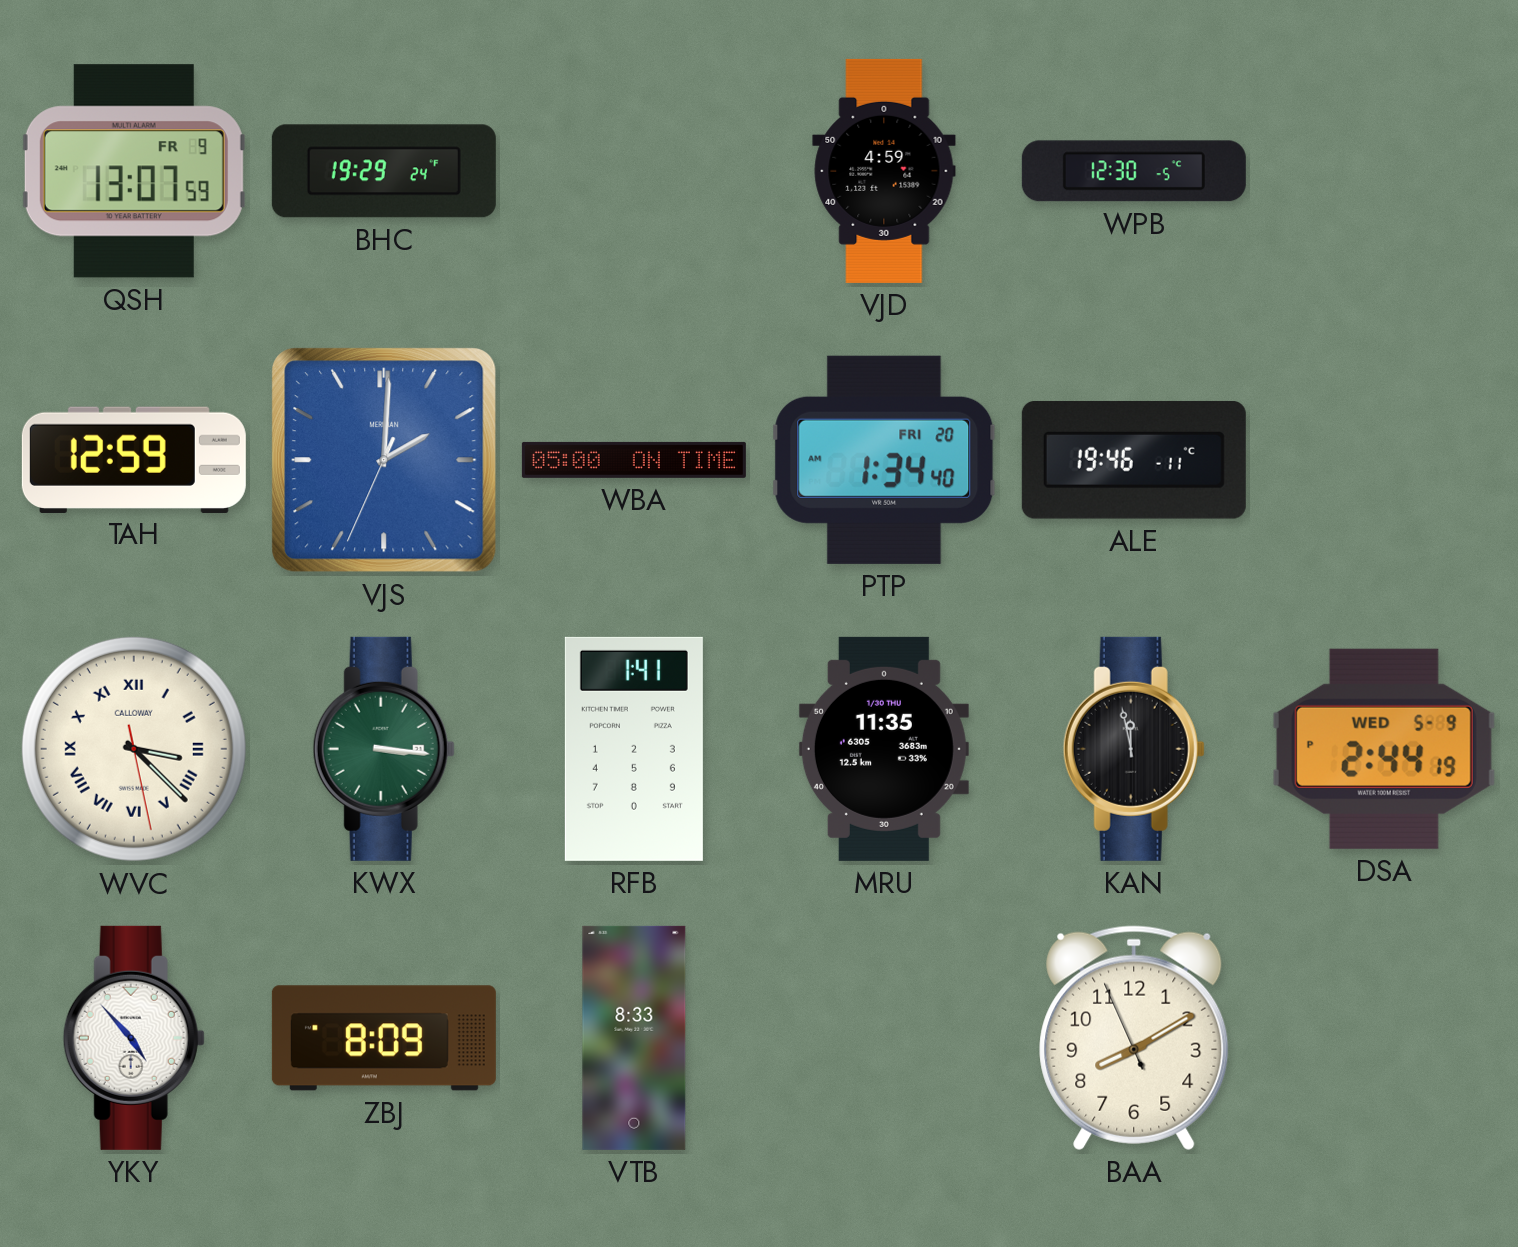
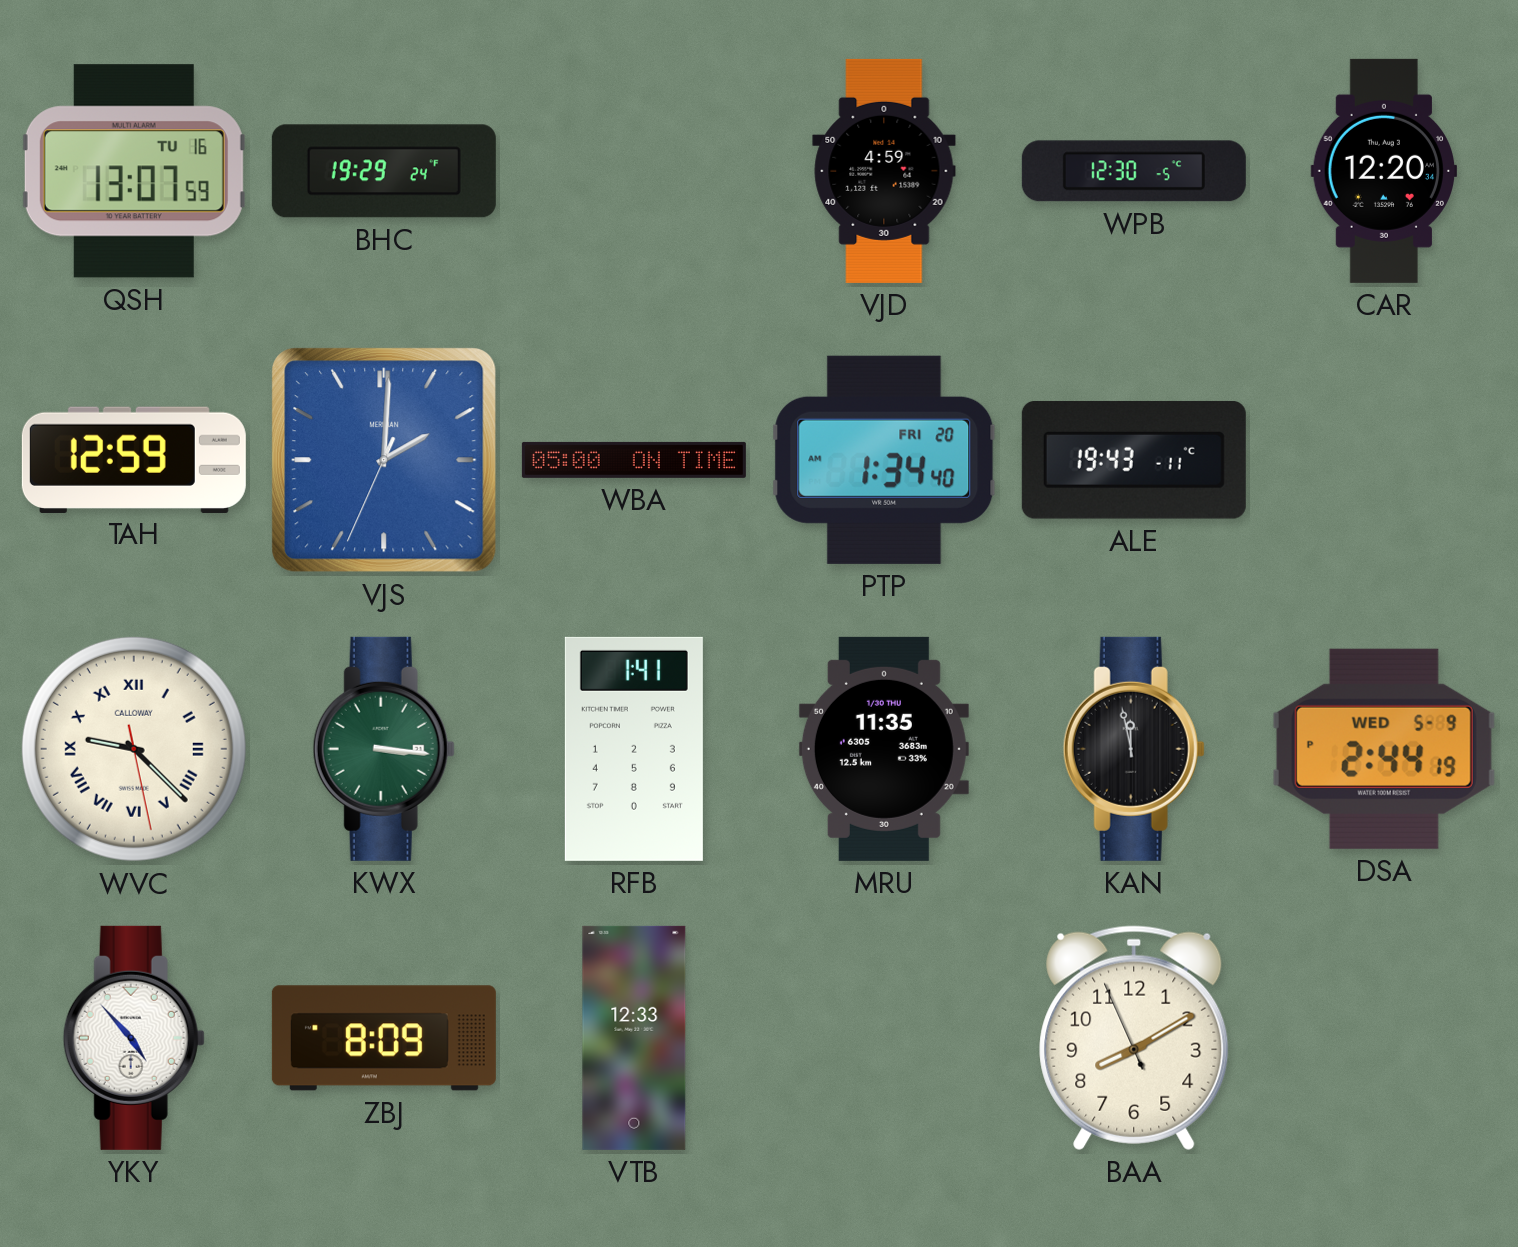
QSH date: FR 9 -> TU 16
CAR: none -> 12:20
ALE: 19:46 -> 19:43
WVC: 3:22 -> 9:22
VTB: 8:33 -> 12:33
